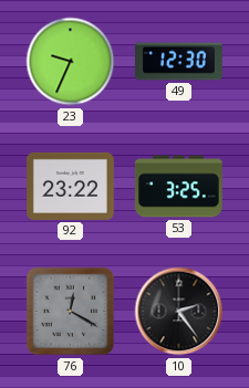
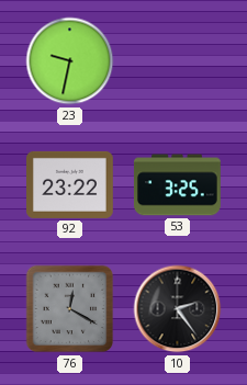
23: 9:34 -> 9:32
49: 12:30 -> none
